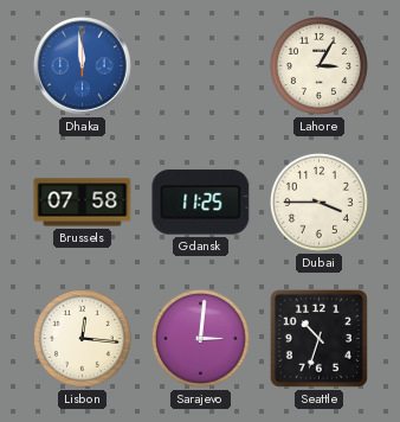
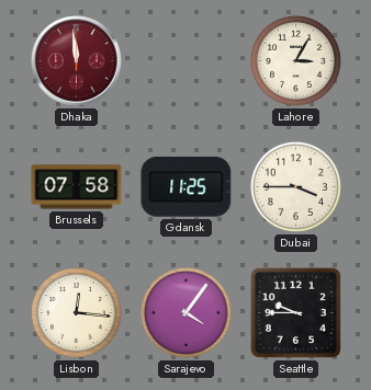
Dhaka dial: blue -> burgundy
Sarajevo: 3:01 -> 4:06
Seattle: 10:33 -> 9:45
